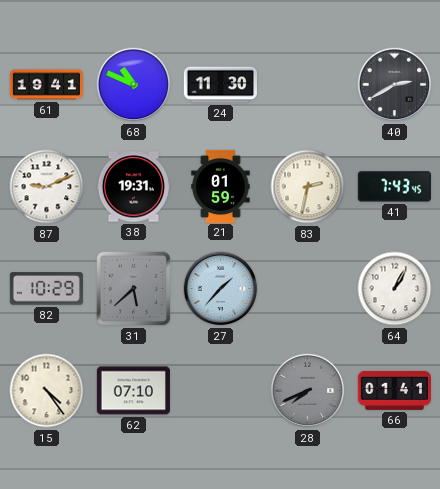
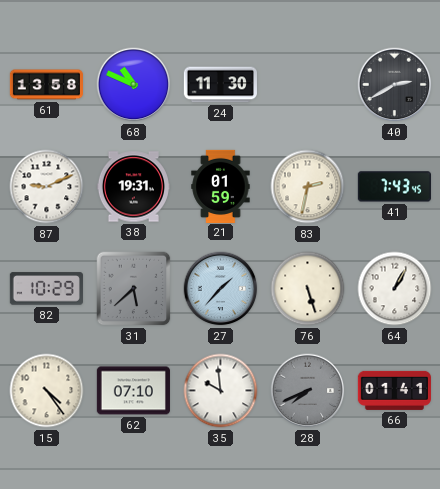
61: 19:41 -> 13:58
76: none -> 5:27
35: none -> 9:59
